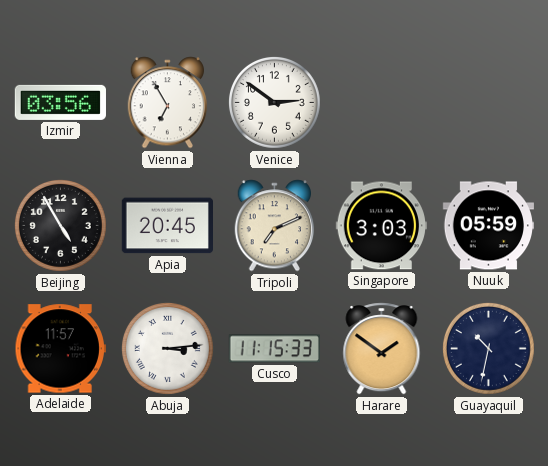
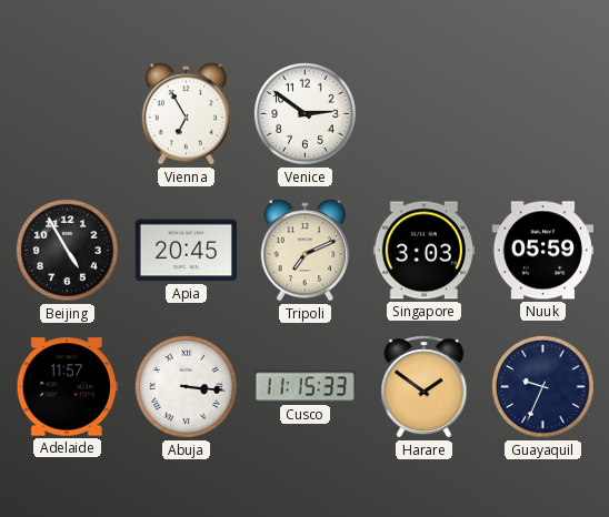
Izmir: 03:56 -> none
Abuja: 3:14 -> 3:16
Guayaquil: 10:32 -> 9:34
